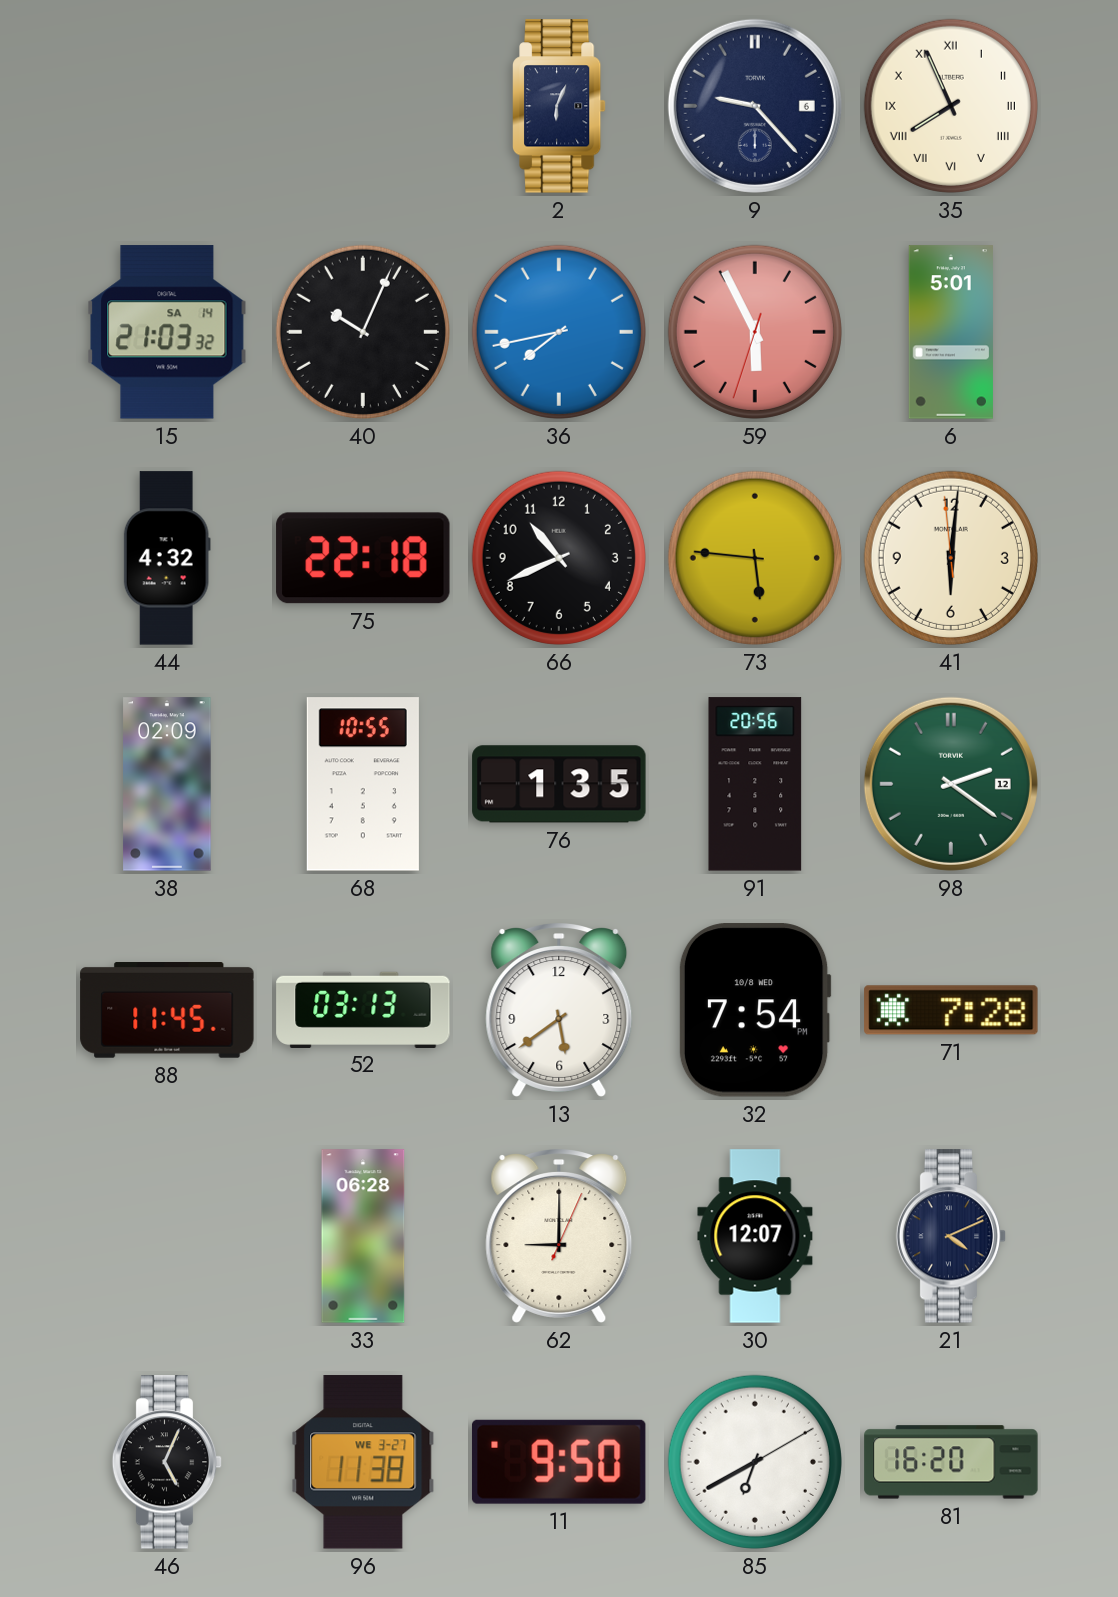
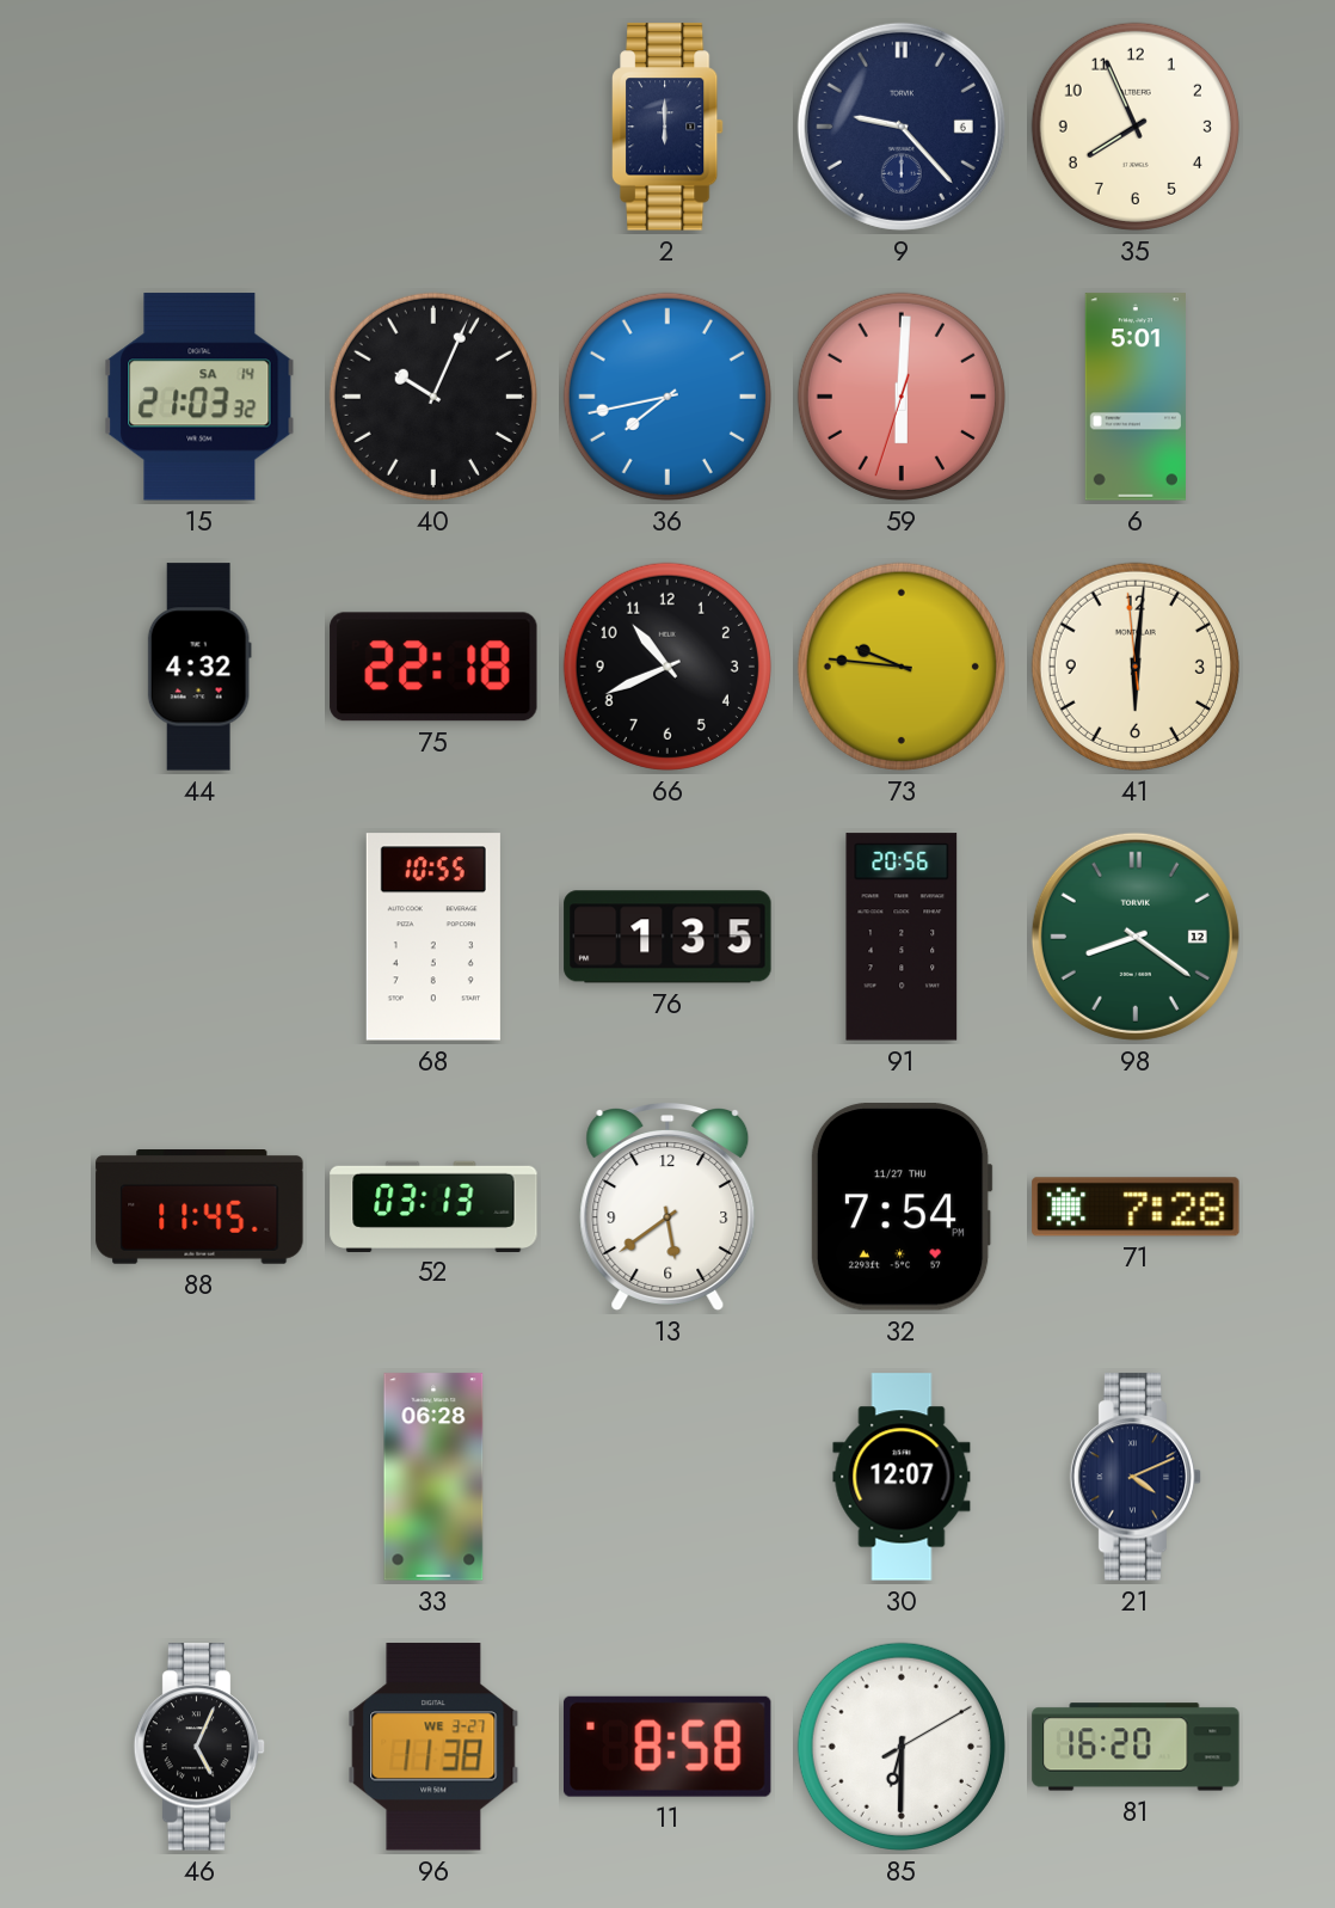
2: 6:04 -> 6:00
35 numerals: Roman -> Arabic
59: 5:55 -> 6:00
73: 5:46 -> 9:46
38: 02:09 -> none
98: 2:21 -> 8:21
32 date: 10/8 WED -> 11/27 THU
62: 9:00 -> none
11: 9:50 -> 8:58
85: 6:40 -> 6:30
